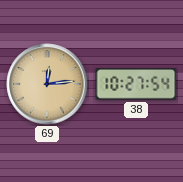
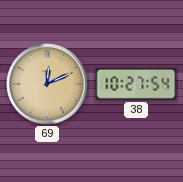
69: 12:14 -> 12:11
